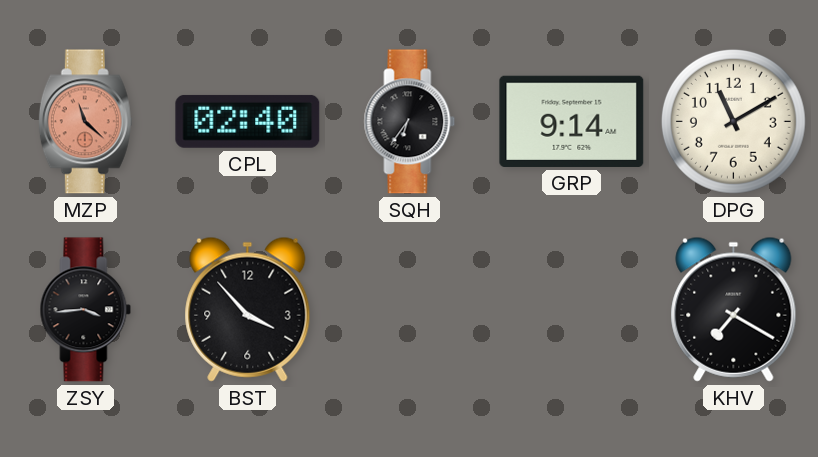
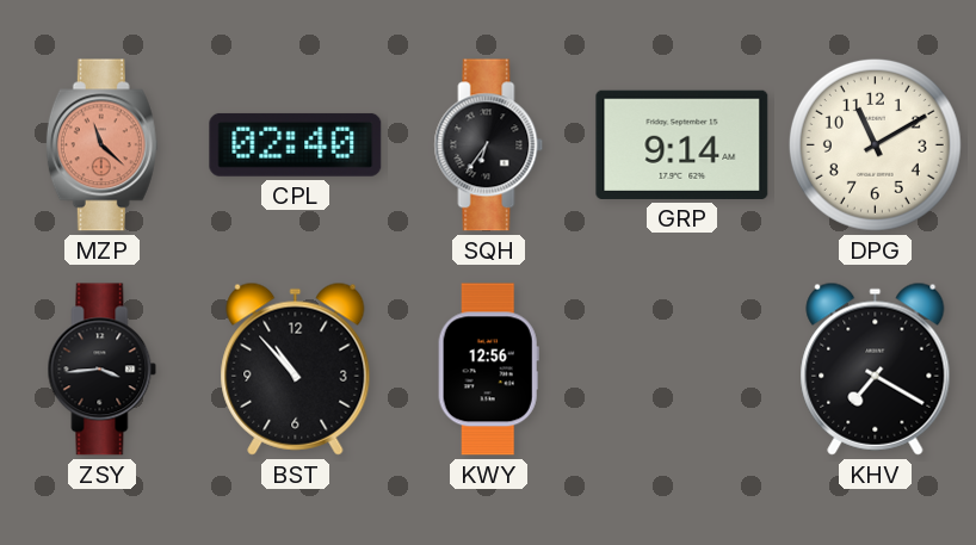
BST: 3:53 -> 10:53
KWY: none -> 12:56
